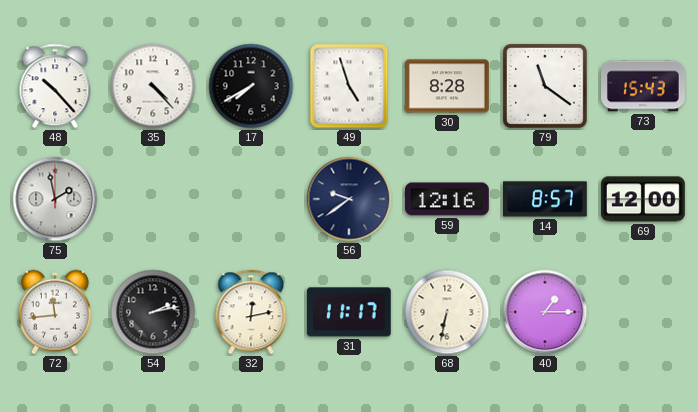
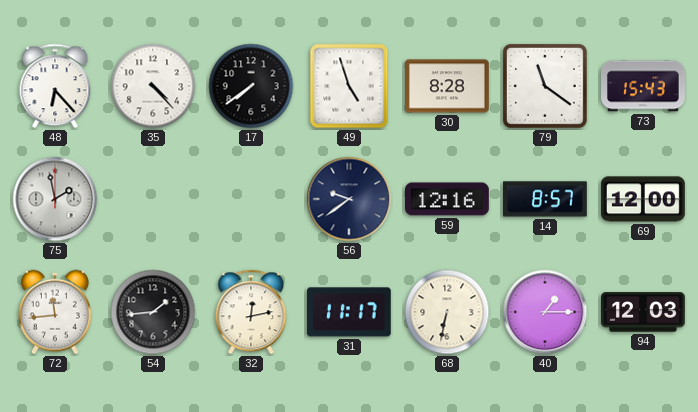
48: 10:23 -> 6:23
17: 7:40 -> 7:39
54: 2:13 -> 1:44
94: none -> 12:03
